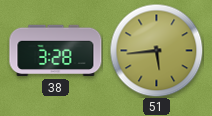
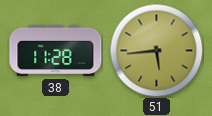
38: 3:28 -> 11:28
